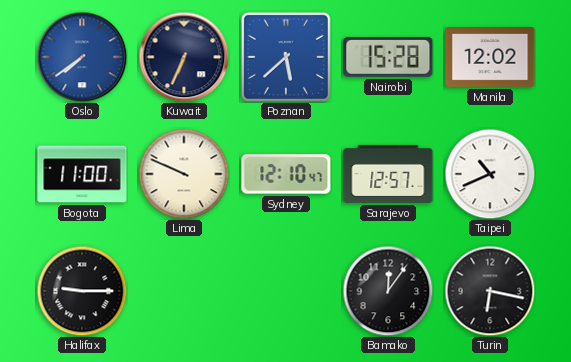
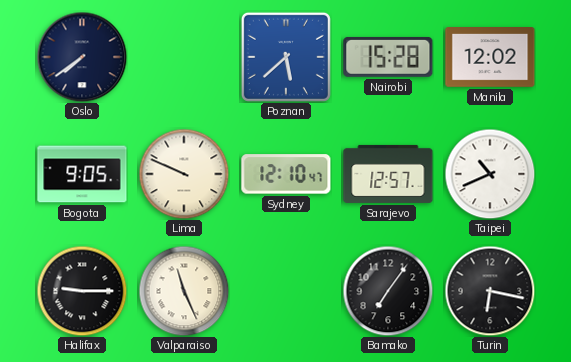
Oslo dial: blue -> navy
Kuwait: 6:34 -> none
Bogota: 11:00 -> 9:05
Valparaiso: none -> 11:26
Bamako: 12:06 -> 7:06
